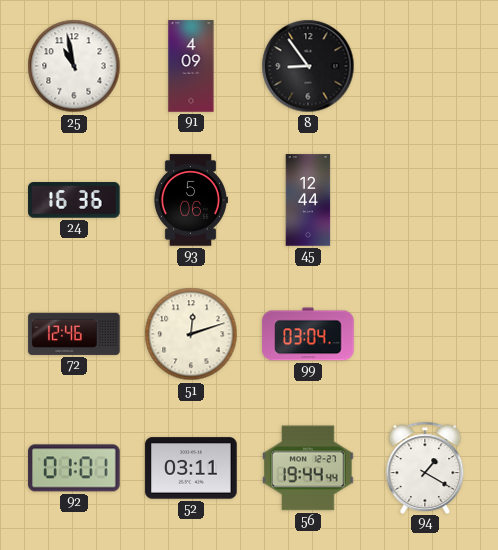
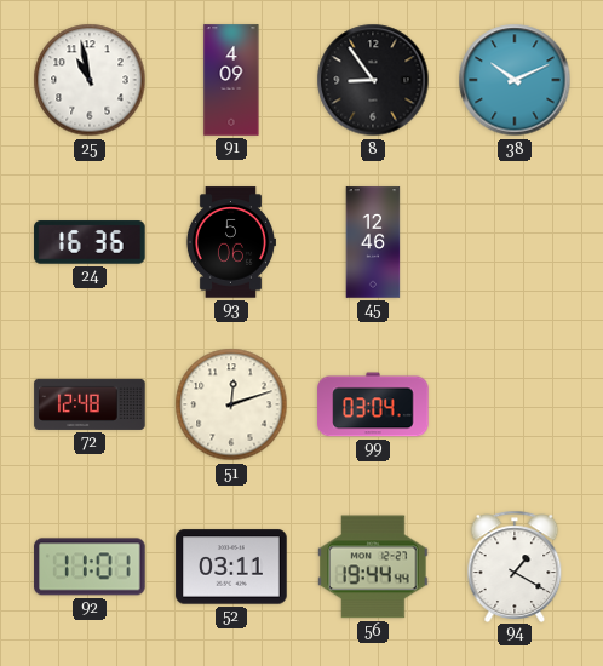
38: none -> 10:11
45: 12:44 -> 12:46
72: 12:46 -> 12:48
92: 01:01 -> 11:01
